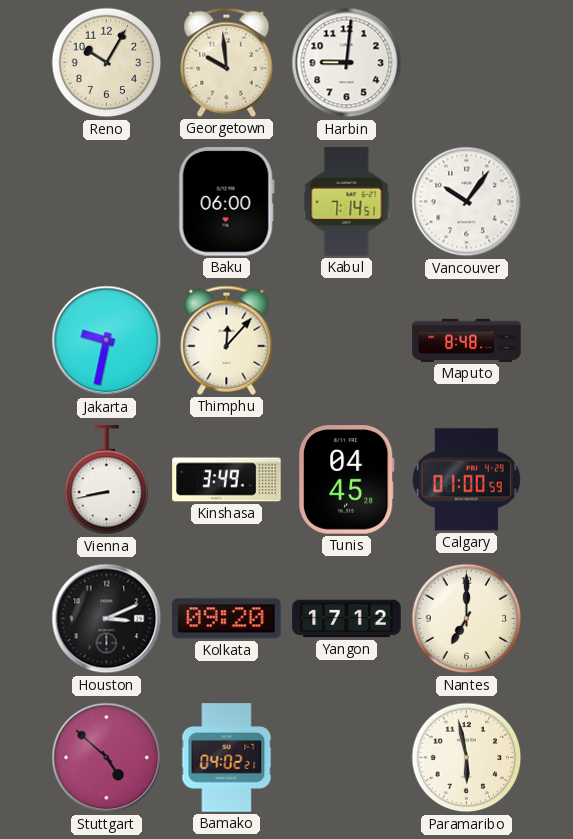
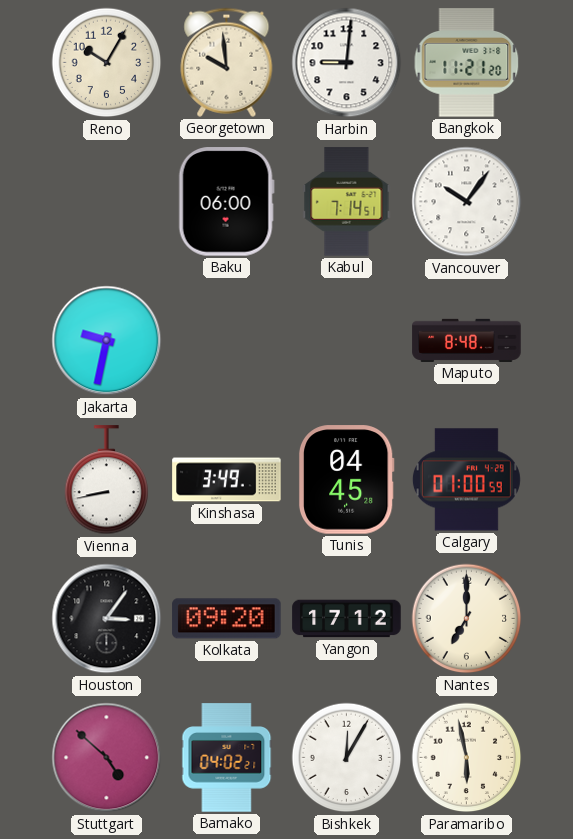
Bangkok: none -> 11:21
Thimphu: 12:07 -> none
Houston: 3:11 -> 3:06
Bishkek: none -> 12:05
